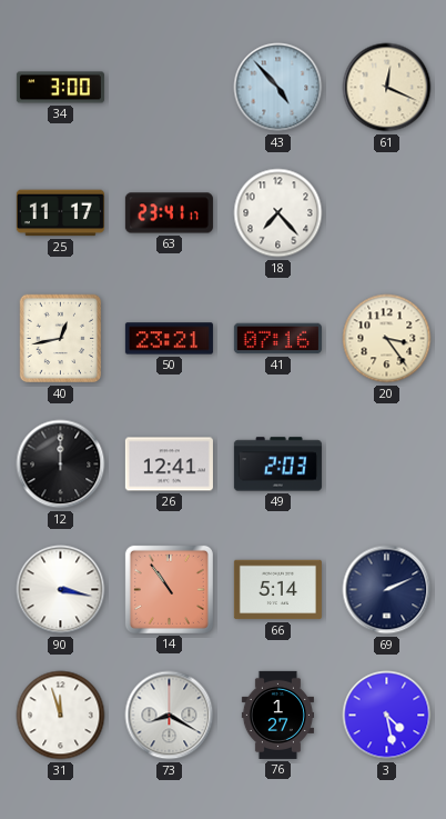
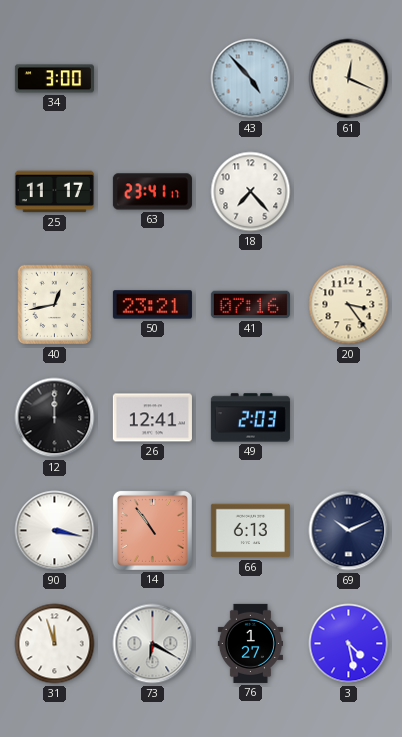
66: 5:14 -> 6:13
69: 2:11 -> 10:11
73: 8:20 -> 6:20
